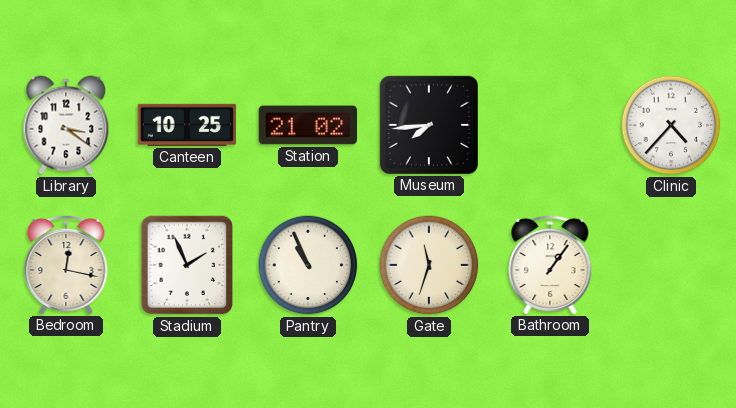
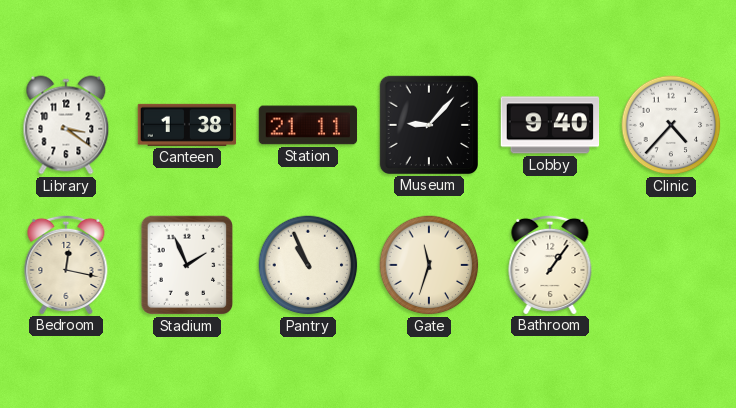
Canteen: 10:25 -> 1:38
Station: 21:02 -> 21:11
Museum: 7:44 -> 9:07
Lobby: none -> 9:40
